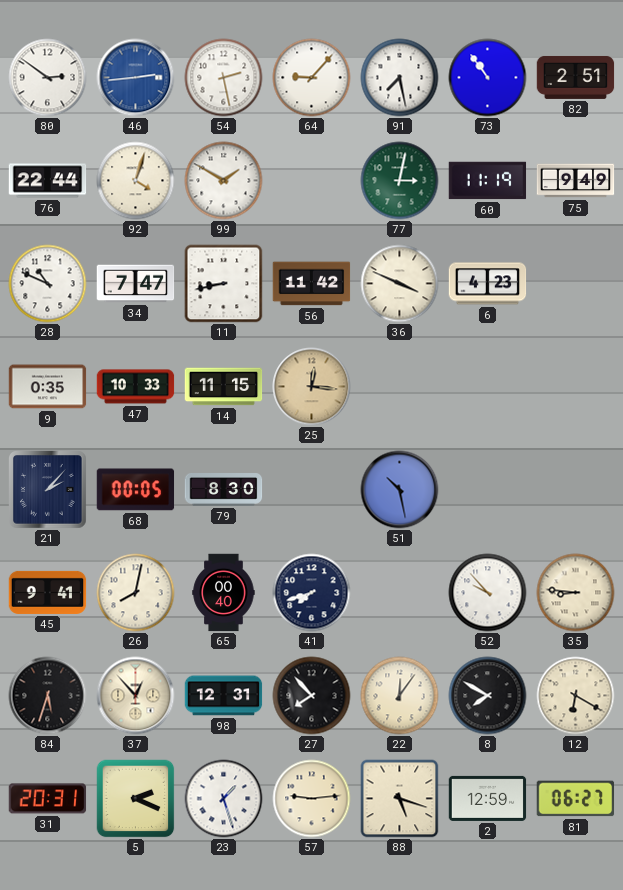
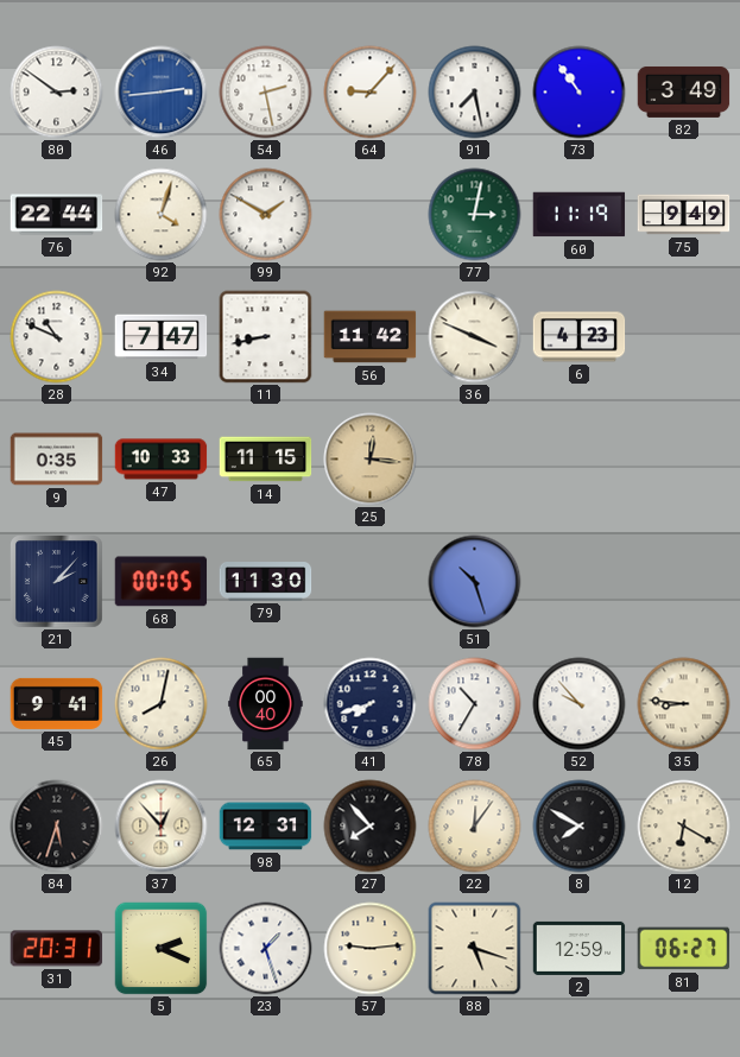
82: 2:51 -> 3:49
79: 8:30 -> 11:30
51: 10:28 -> 10:27
78: none -> 10:35
